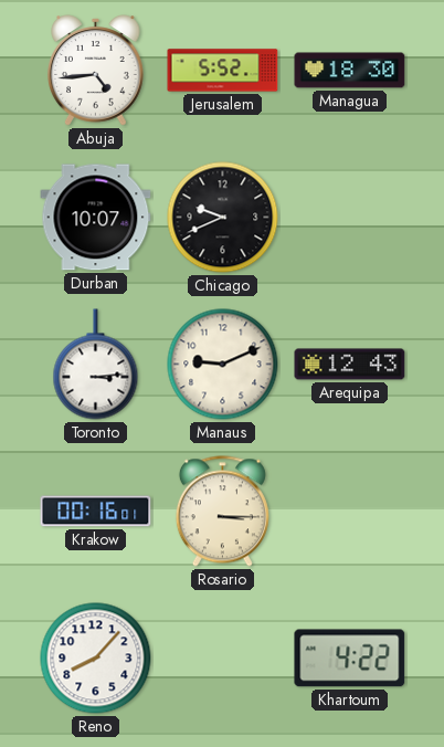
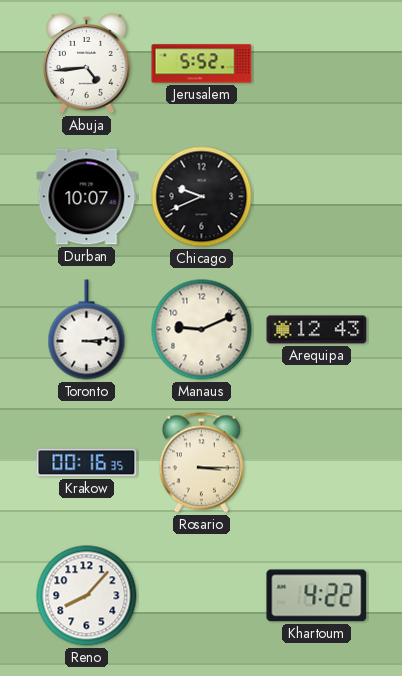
Managua: 18:30 -> none
Krakow: 00:16:01 -> 00:16:35
